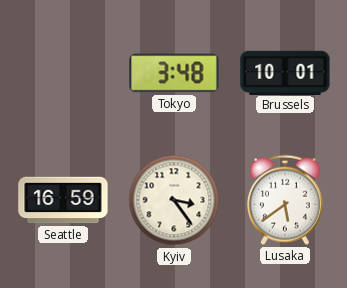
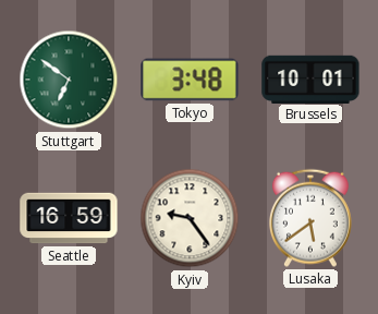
Stuttgart: none -> 6:51
Kyiv: 3:24 -> 9:24
